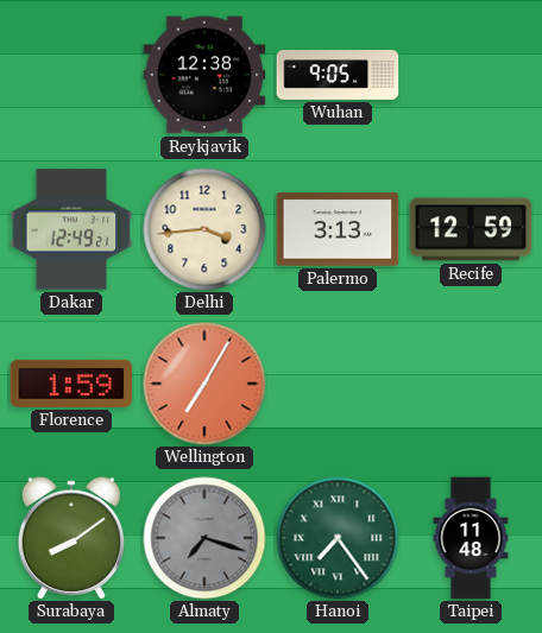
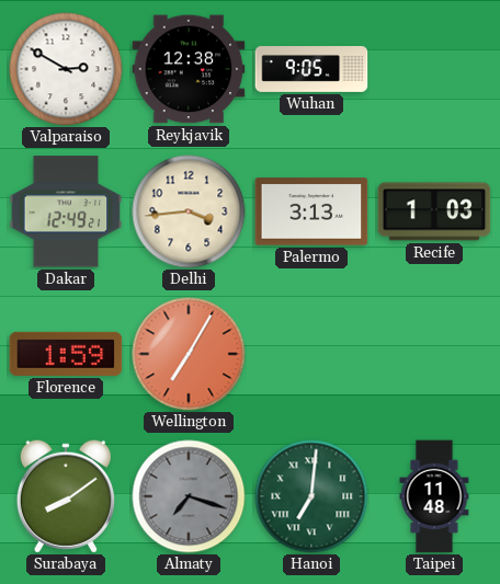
Valparaiso: none -> 2:50
Recife: 12:59 -> 1:03
Hanoi: 7:24 -> 7:01
